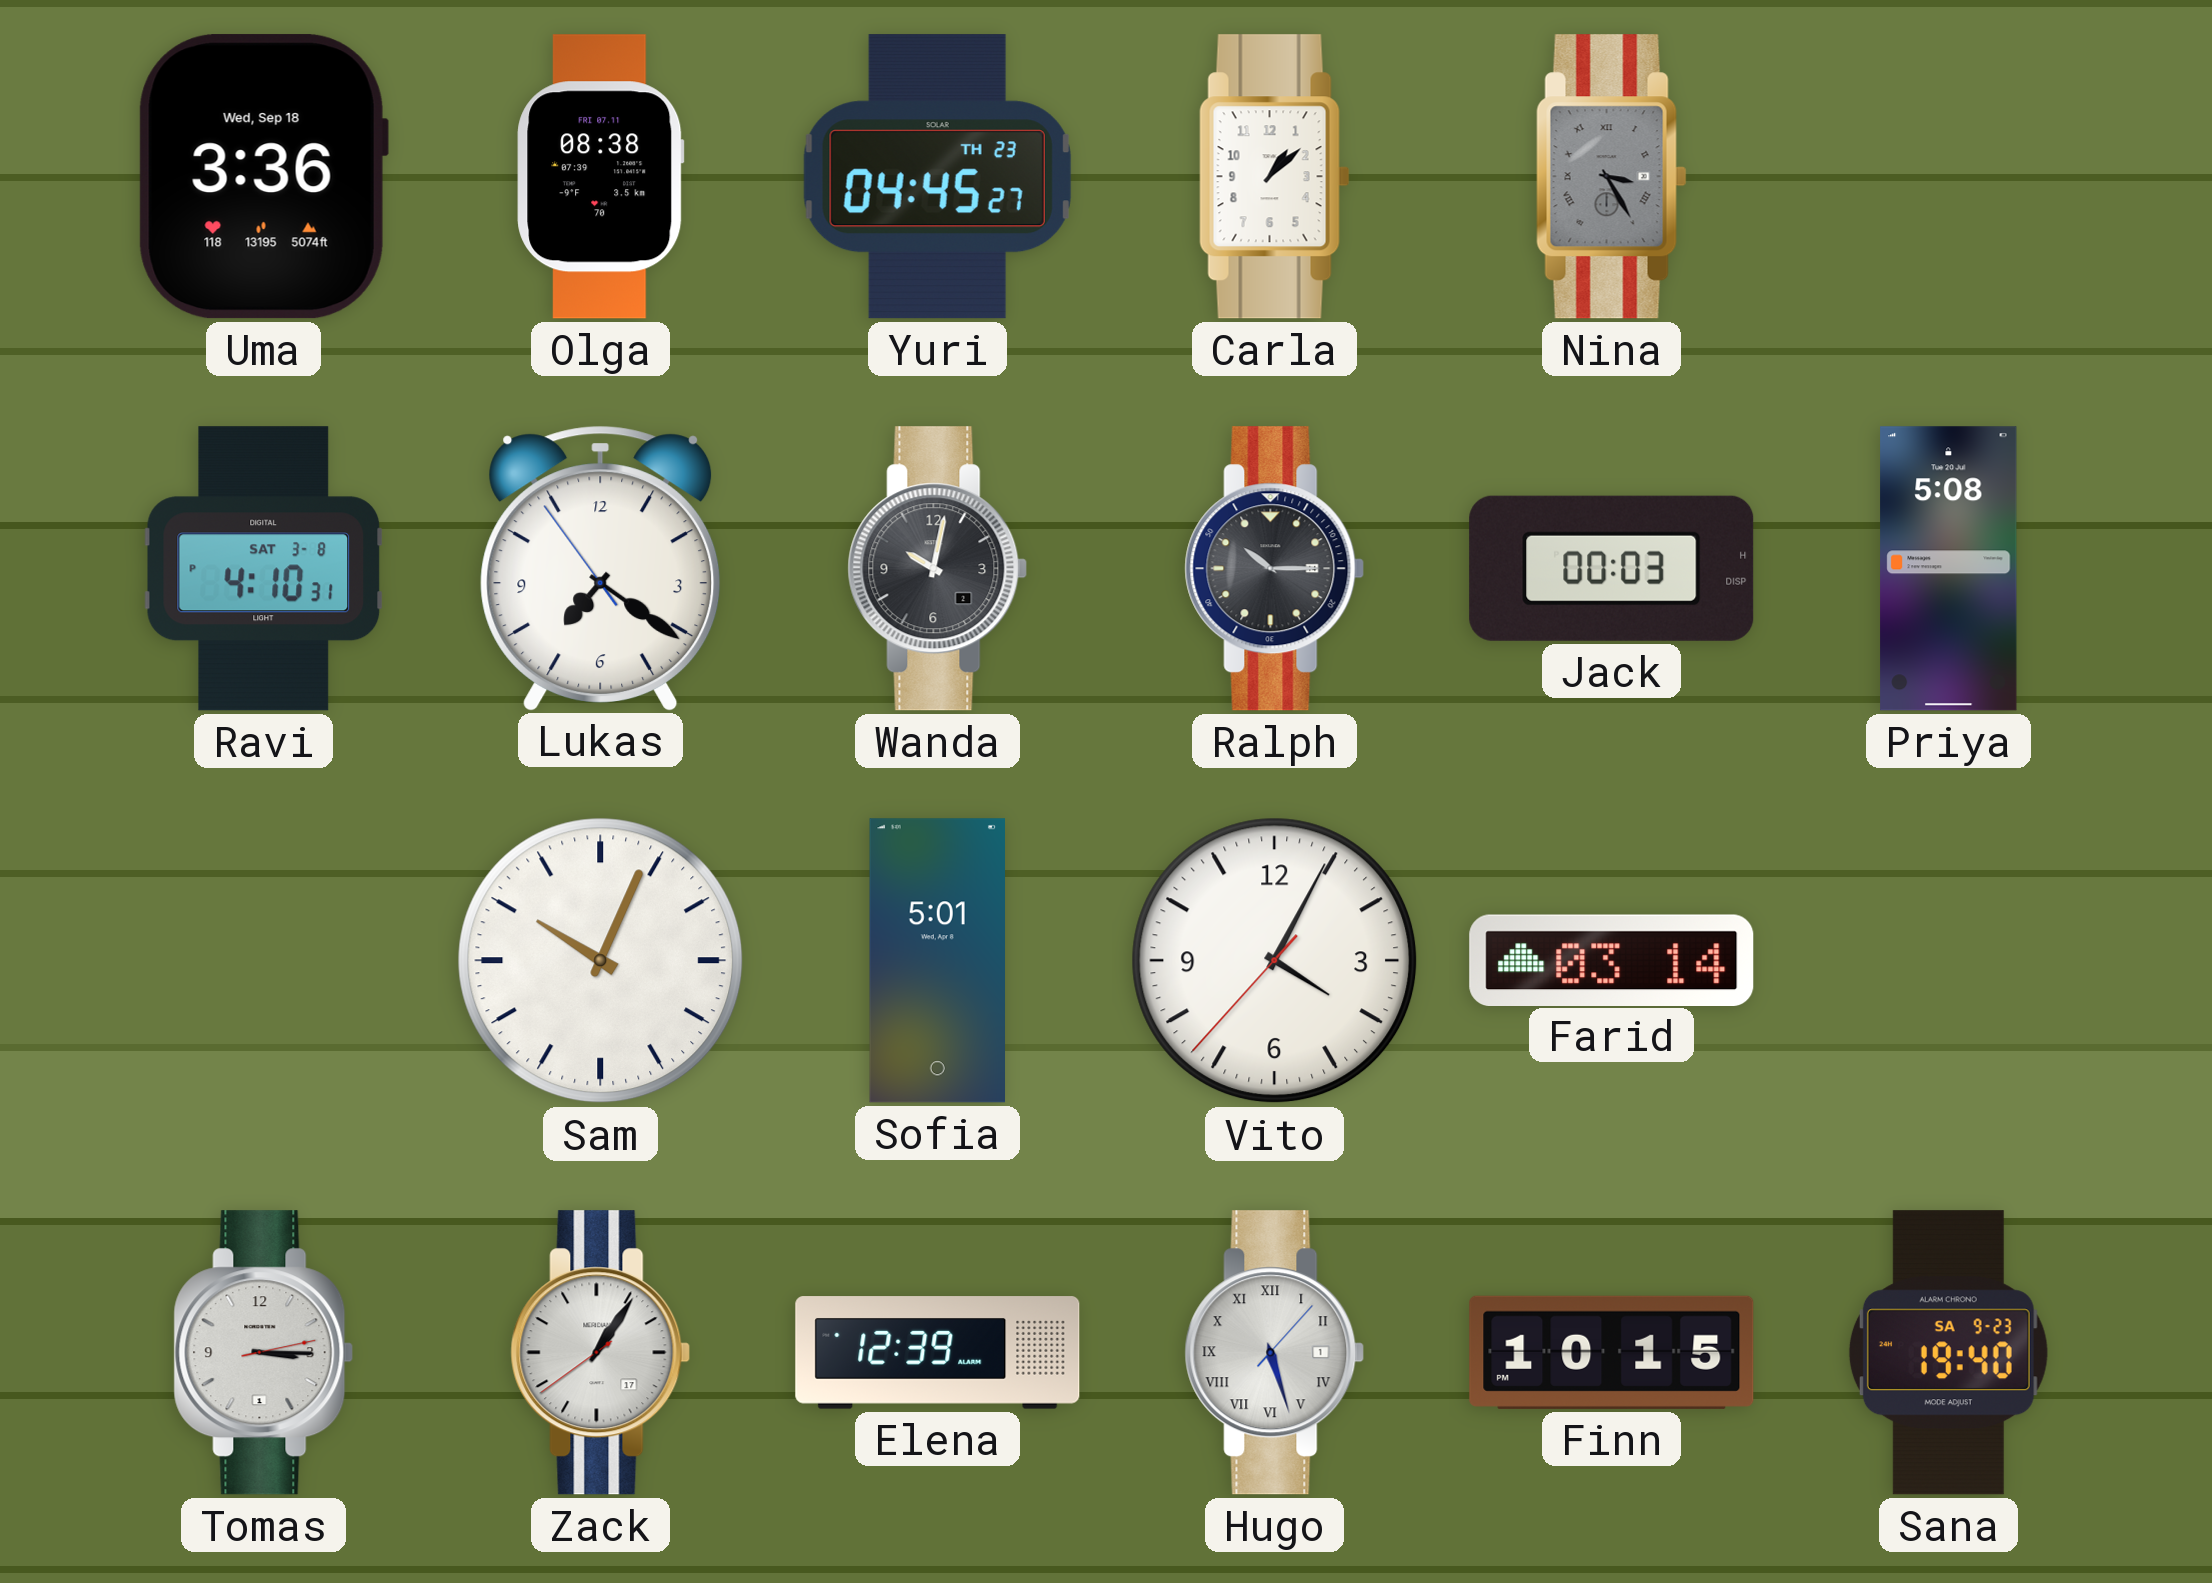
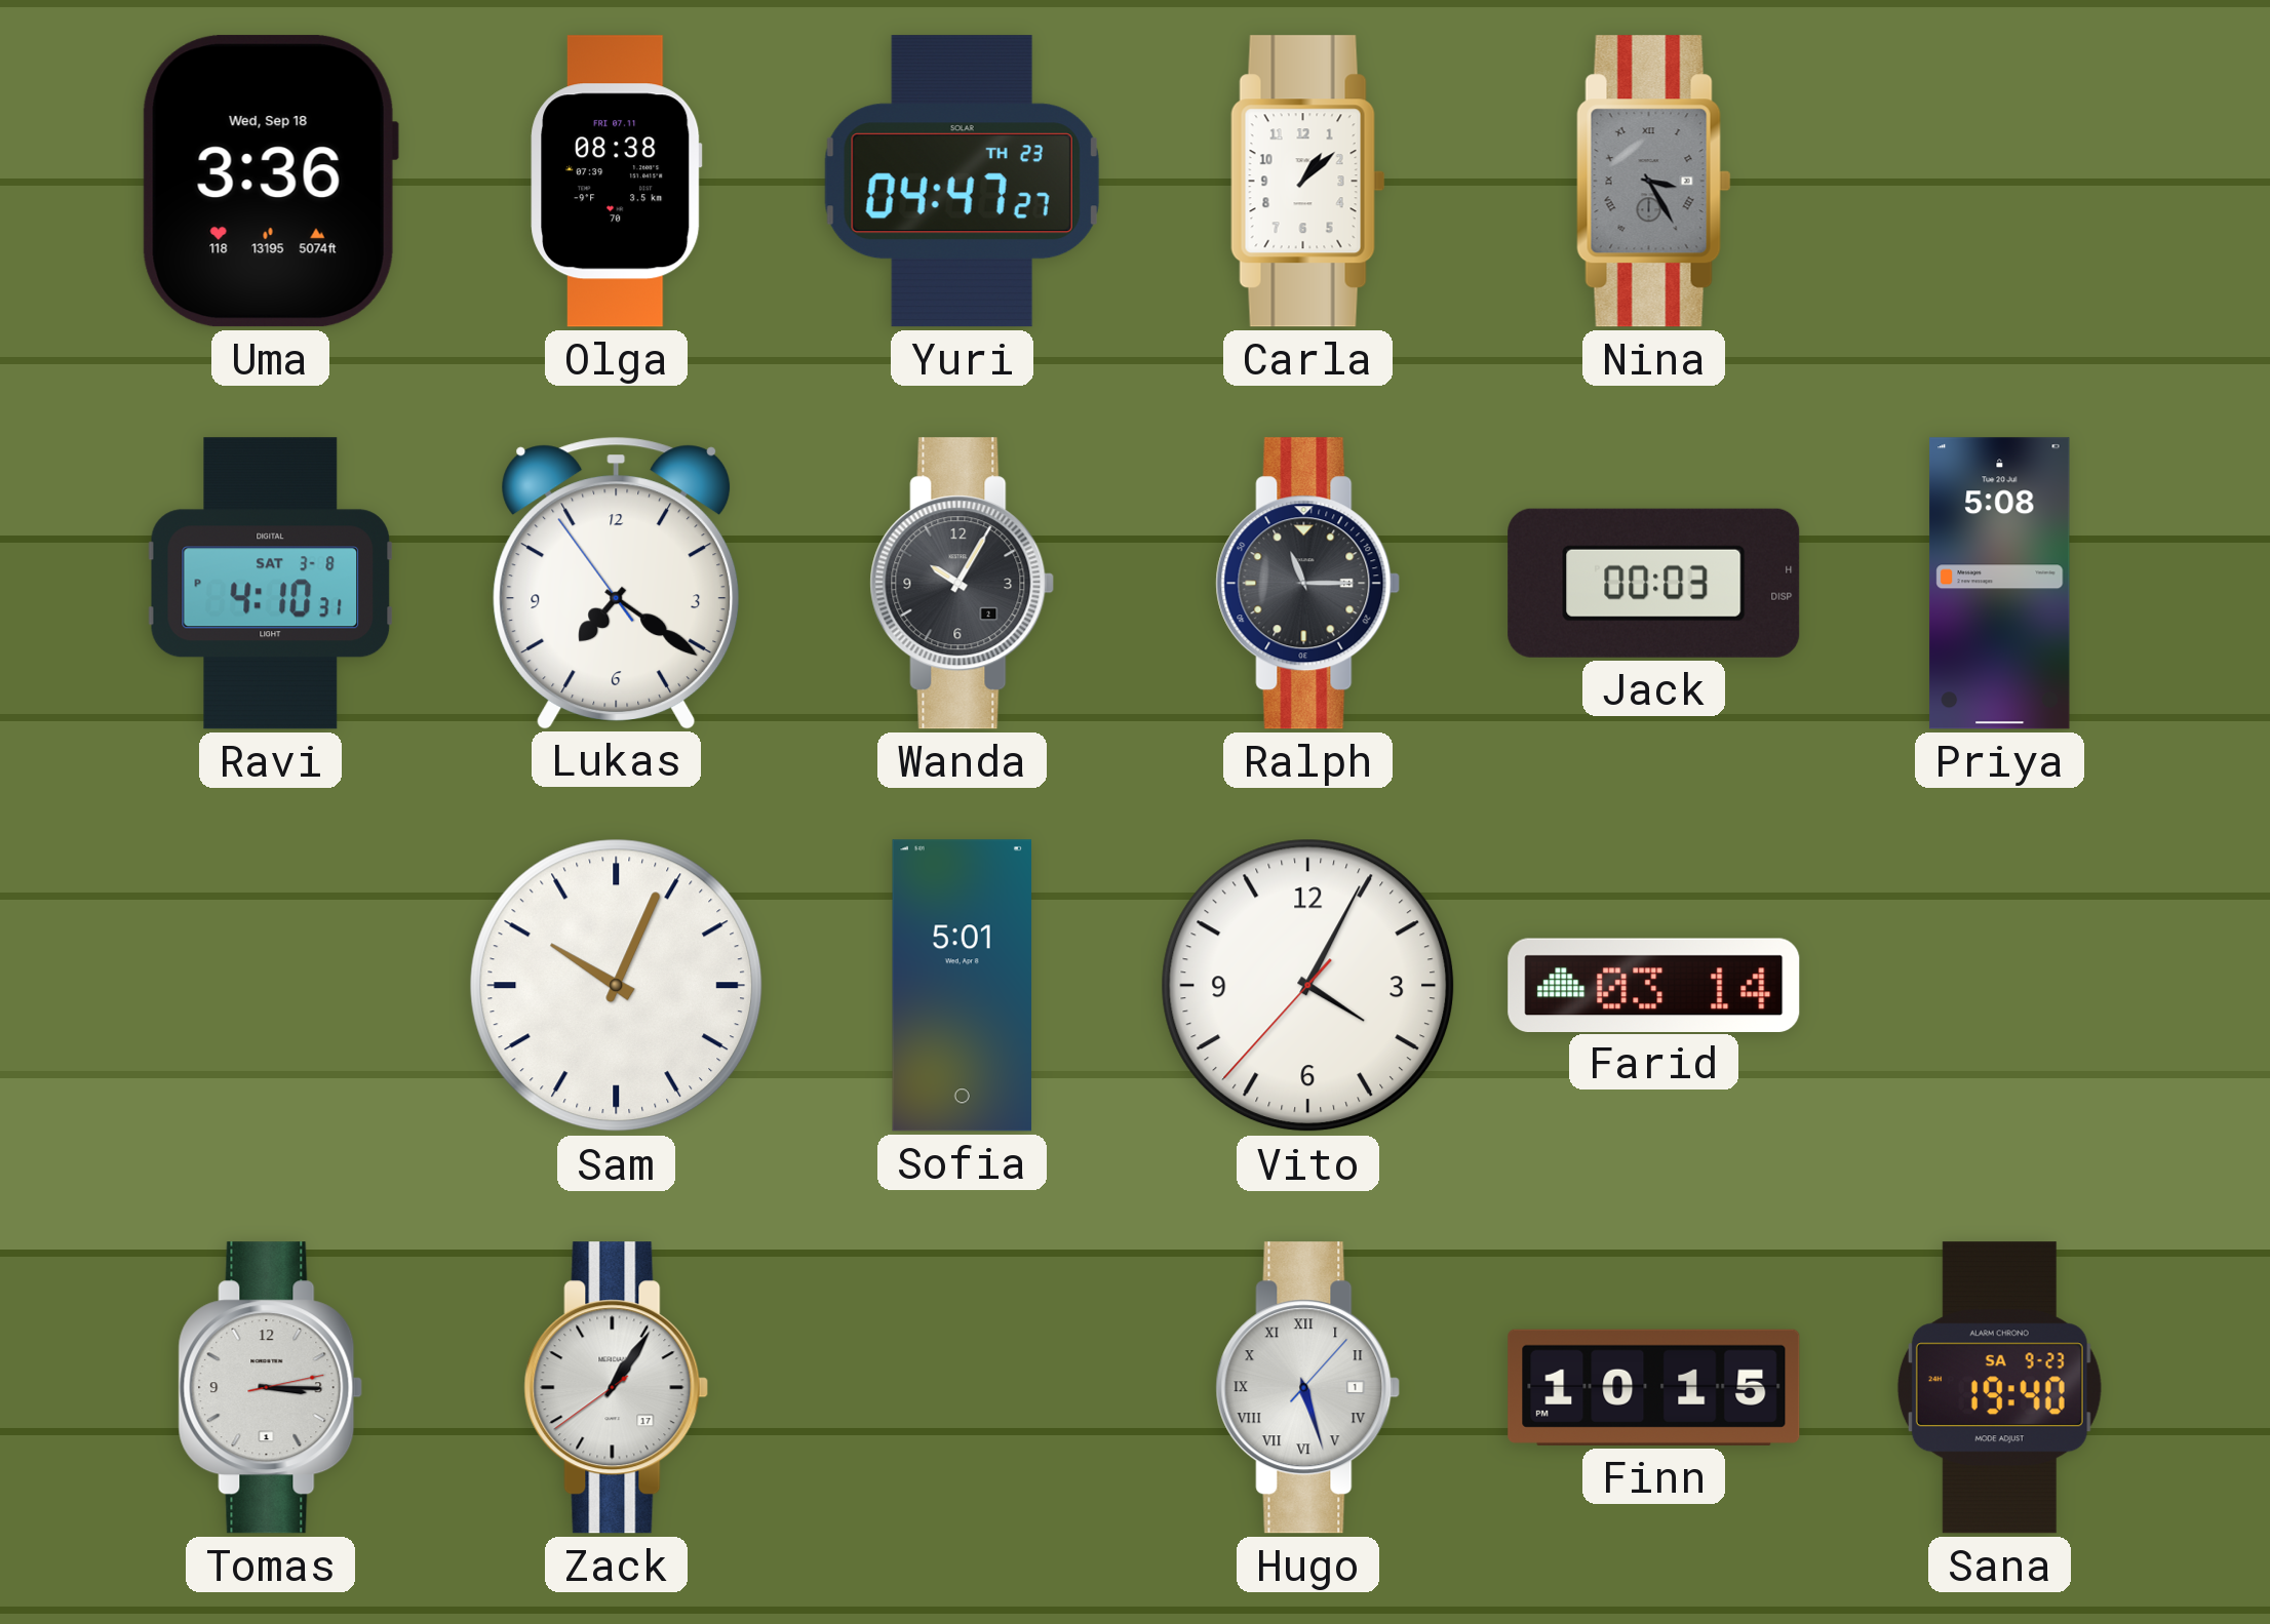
Yuri: 04:45 -> 04:47
Wanda: 10:02 -> 10:05
Ralph: 10:15 -> 11:15
Elena: 12:39 -> none
